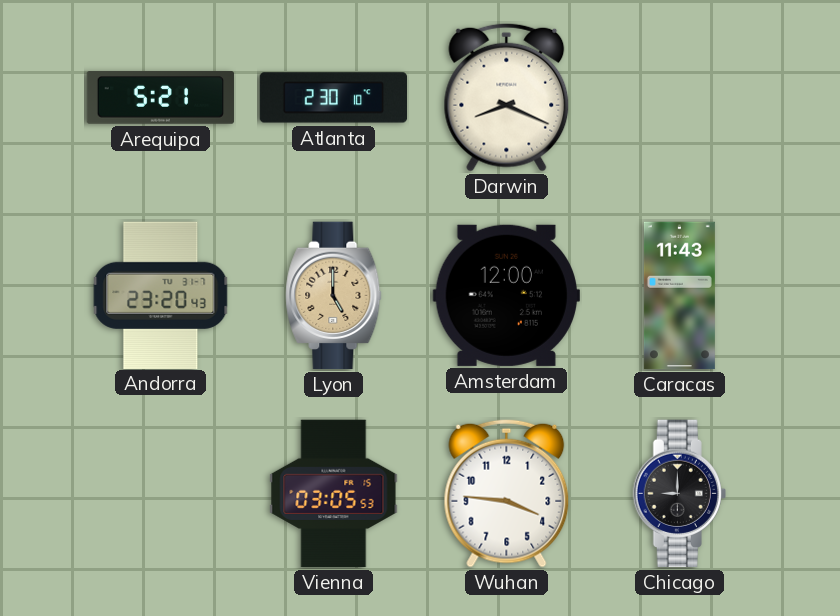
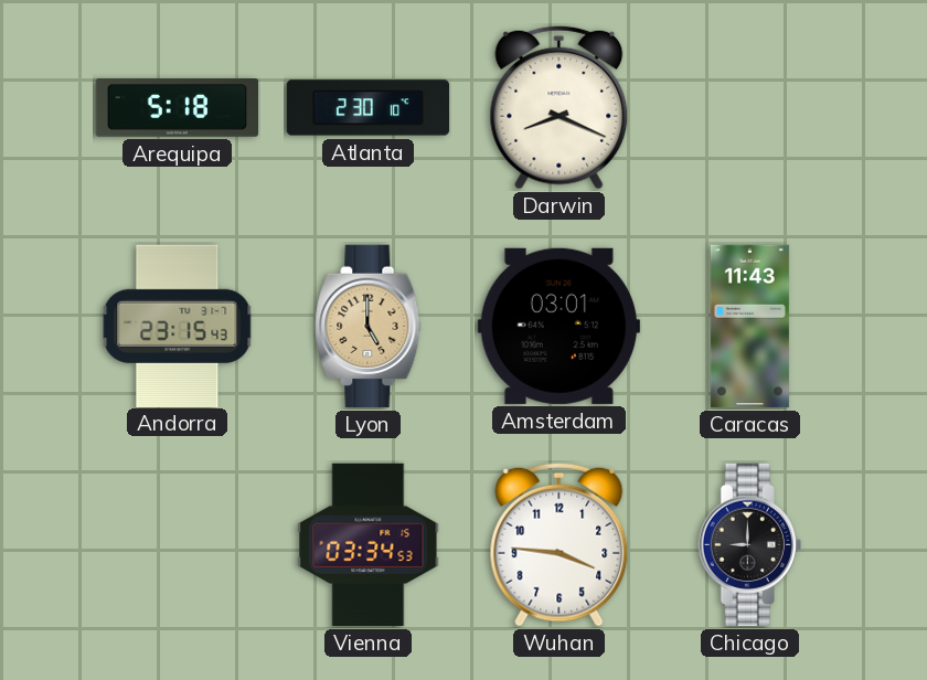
Arequipa: 5:21 -> 5:18
Andorra: 23:20 -> 23:15
Amsterdam: 12:00 -> 03:01
Vienna: 03:05 -> 03:34
